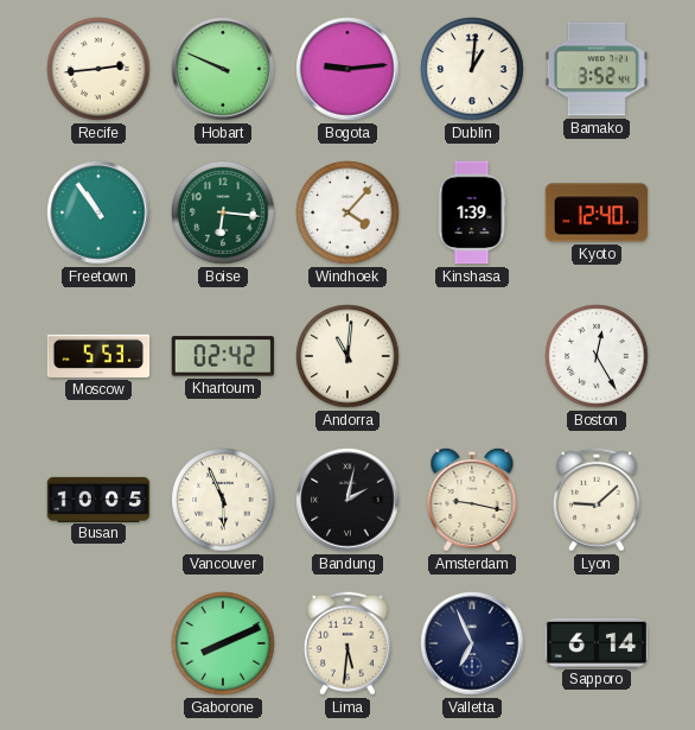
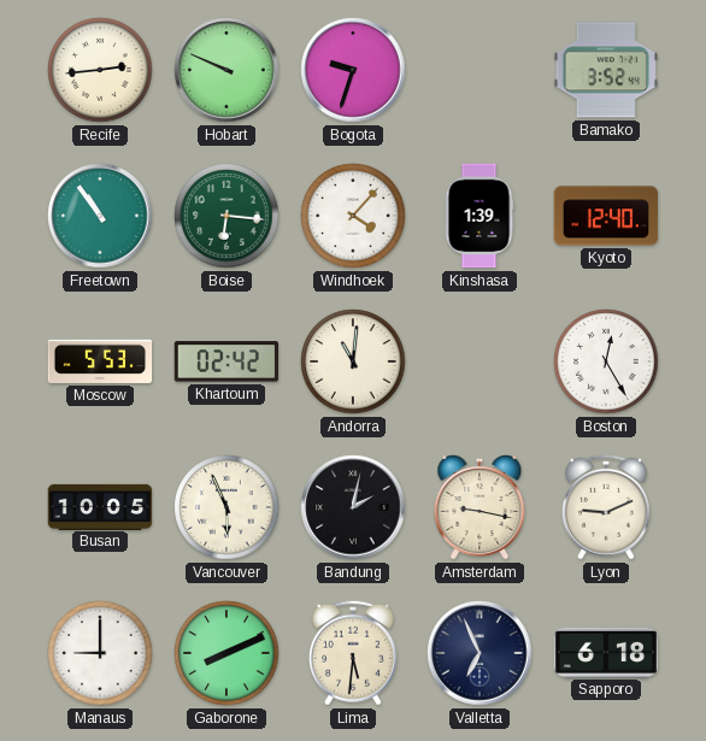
Bogota: 9:14 -> 9:33
Dublin: 1:01 -> none
Lyon: 9:08 -> 9:11
Manaus: none -> 9:00
Sapporo: 6:14 -> 6:18
